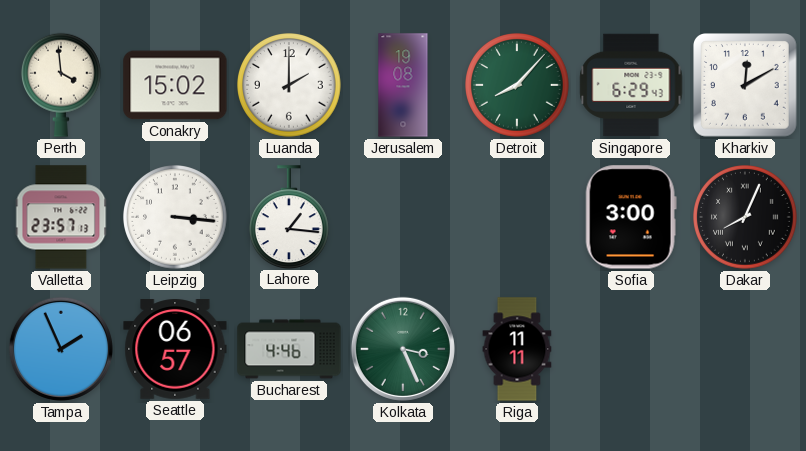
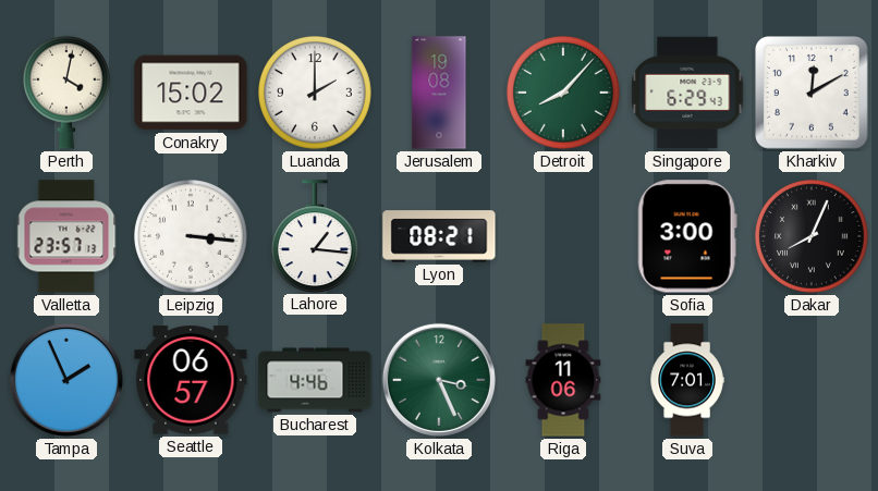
Perth: 3:59 -> 4:02
Lyon: none -> 08:21
Riga: 11:11 -> 11:06
Suva: none -> 7:01
